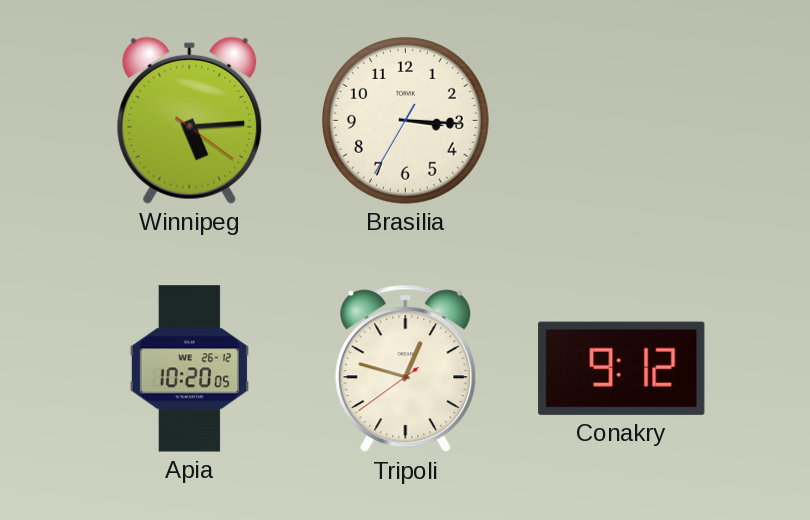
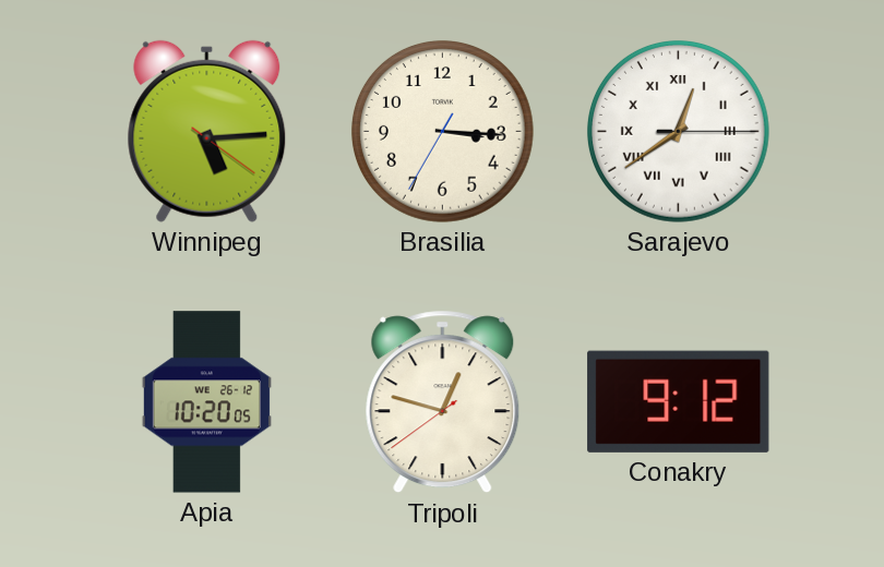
Sarajevo: none -> 12:39
